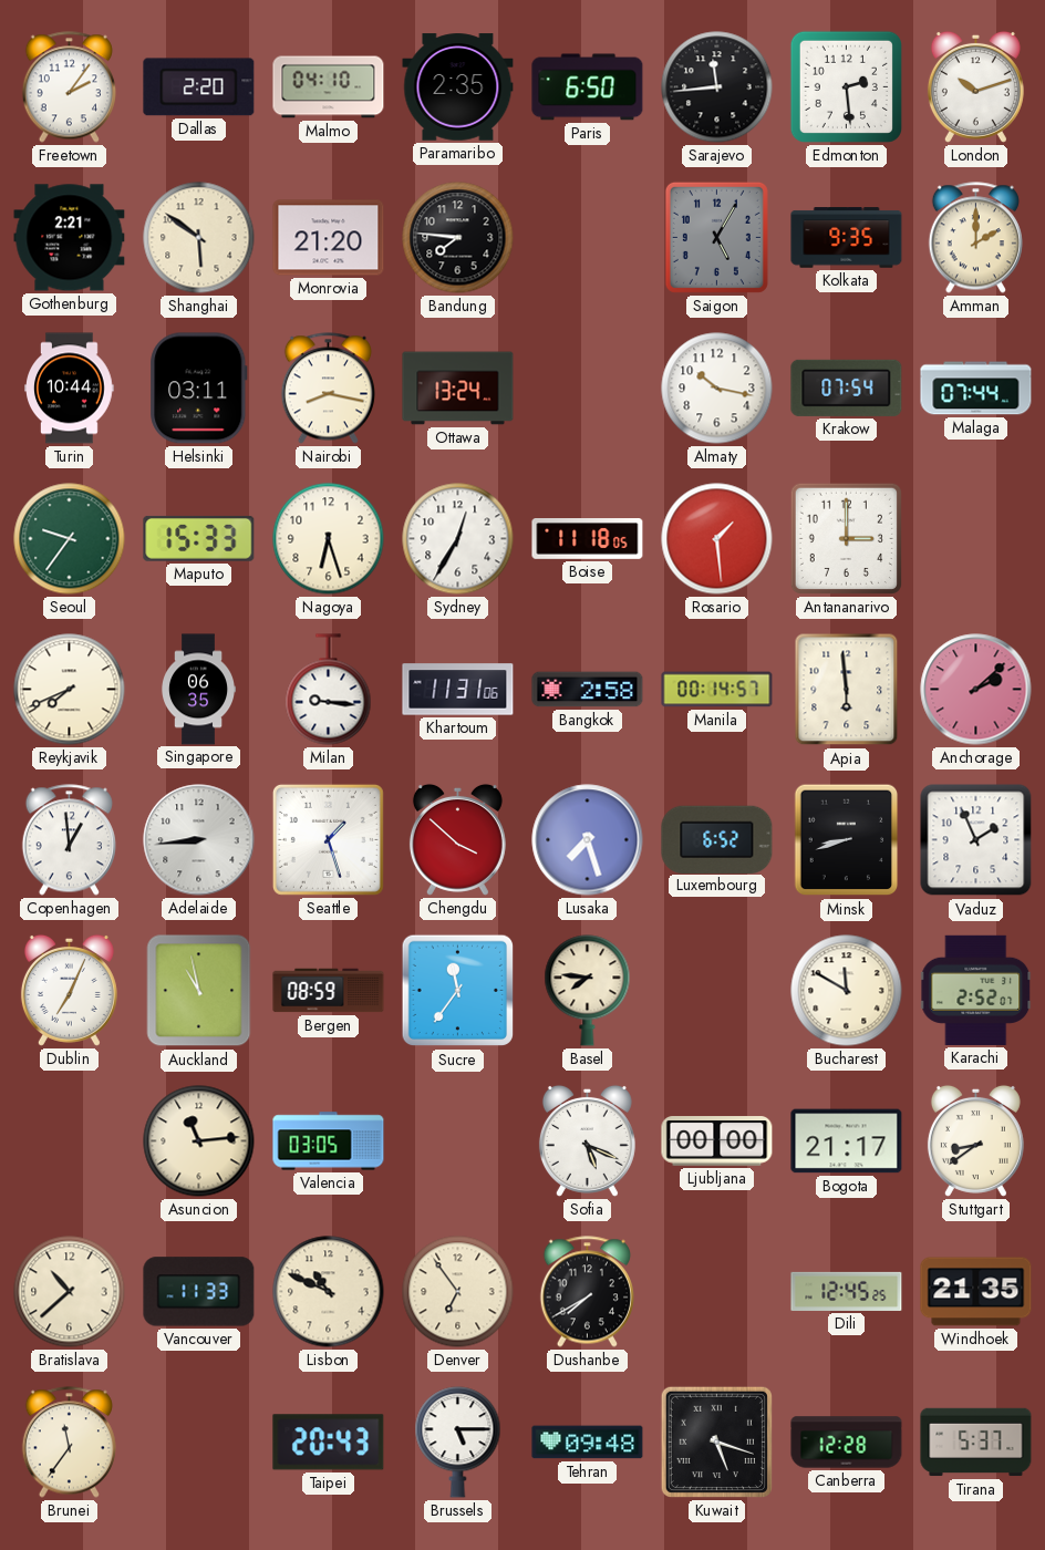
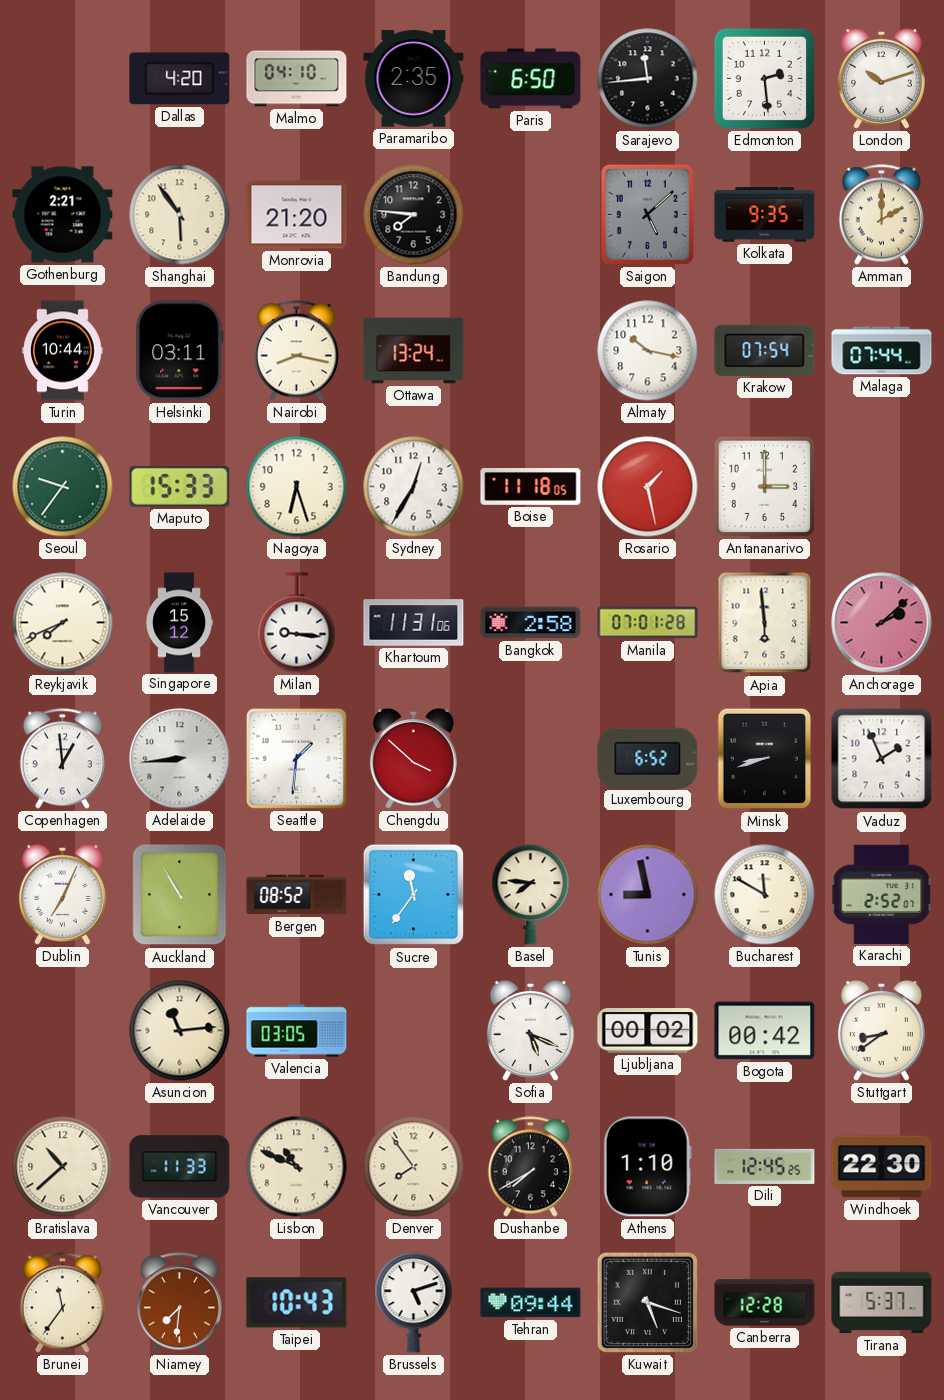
Freetown: 2:06 -> none
Dallas: 2:20 -> 4:20
Shanghai: 5:51 -> 5:54
Saigon: 5:05 -> 5:08
Rosario: 1:29 -> 1:28
Singapore: 06:35 -> 15:12
Manila: 00:14 -> 07:01
Seattle: 1:27 -> 1:31
Lusaka: 7:27 -> none
Auckland: 10:58 -> 10:55
Bergen: 08:59 -> 08:52
Tunis: none -> 8:58
Ljubljana: 00:00 -> 00:02
Bogota: 21:17 -> 00:42
Denver: 6:54 -> 7:54
Athens: none -> 1:10
Windhoek: 21:35 -> 22:30
Niamey: none -> 7:31
Taipei: 20:43 -> 10:43
Brussels: 5:15 -> 5:12
Tehran: 09:48 -> 09:44
